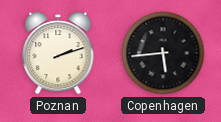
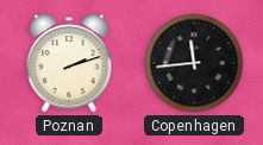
Copenhagen: 5:44 -> 11:44
